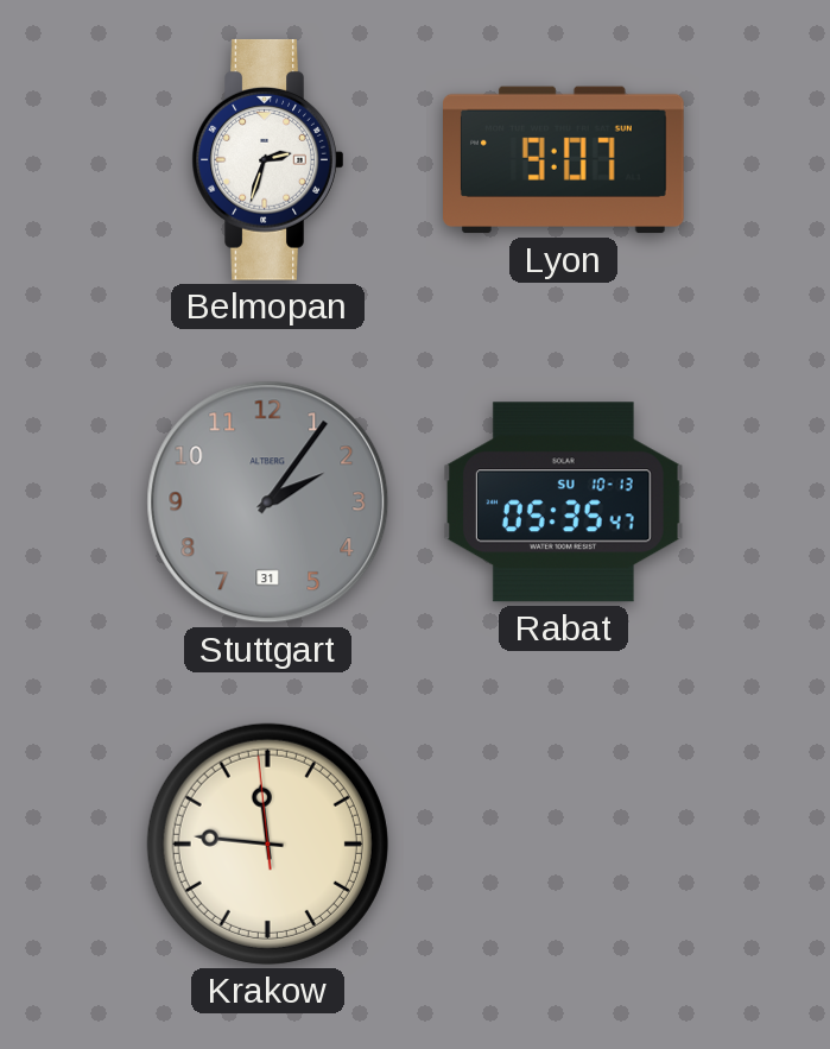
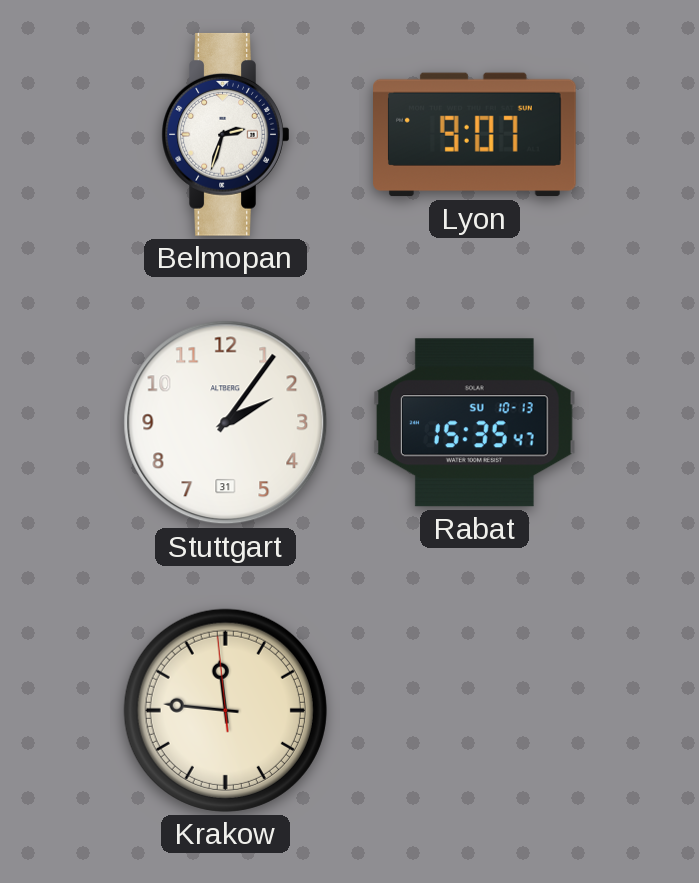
Stuttgart dial: grey -> white
Rabat: 05:35 -> 15:35
